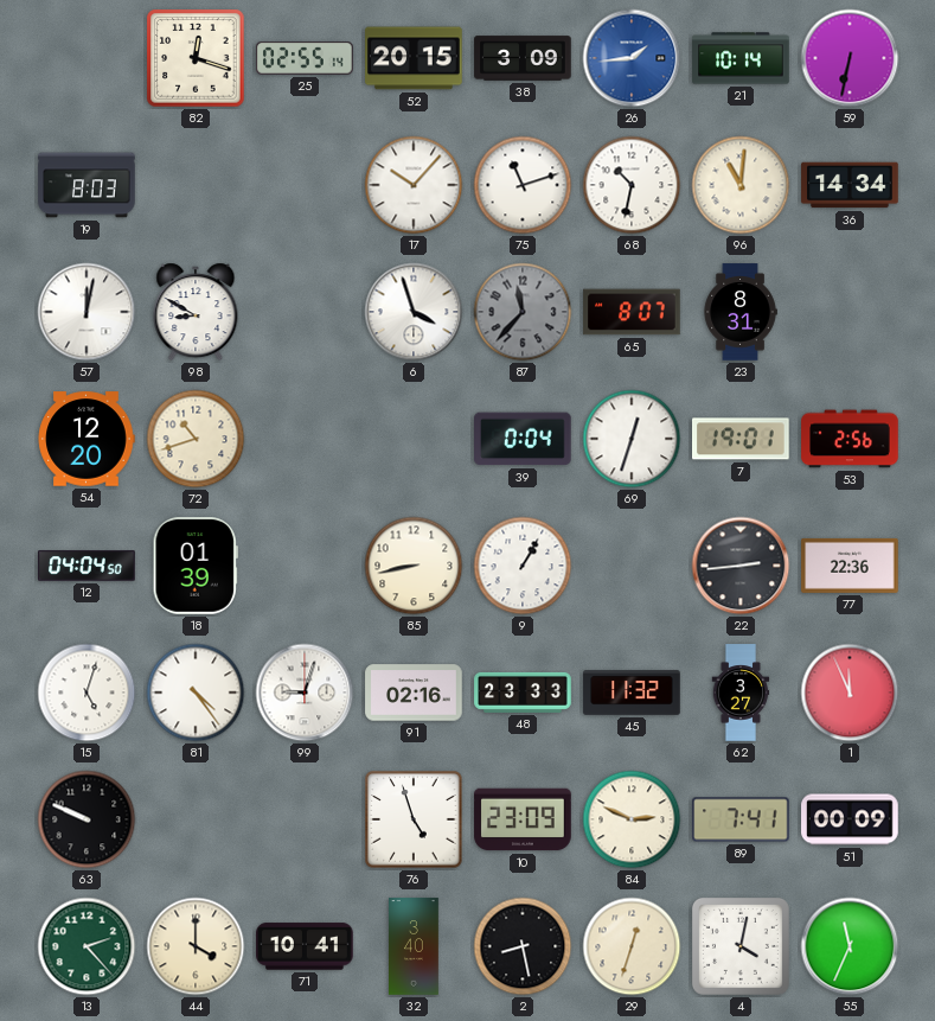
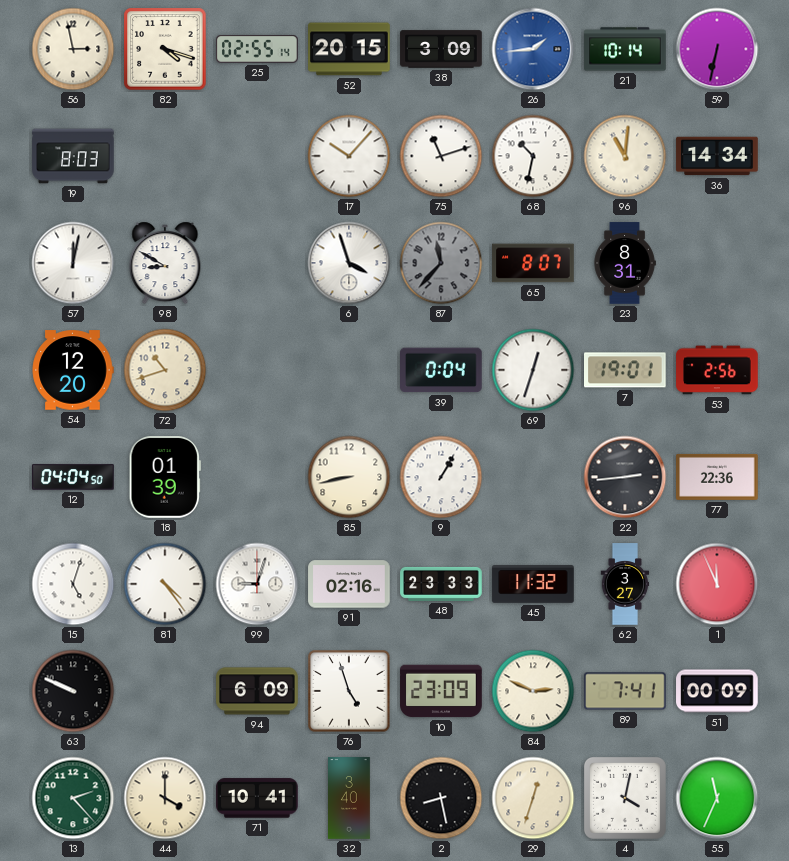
56: none -> 2:58
82: 12:18 -> 4:18
94: none -> 6:09
